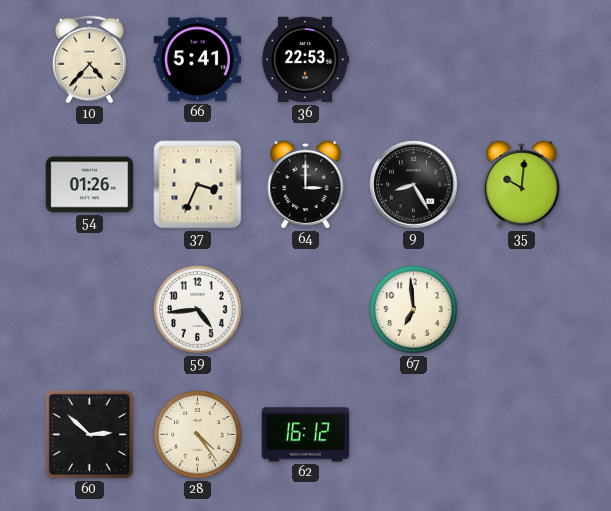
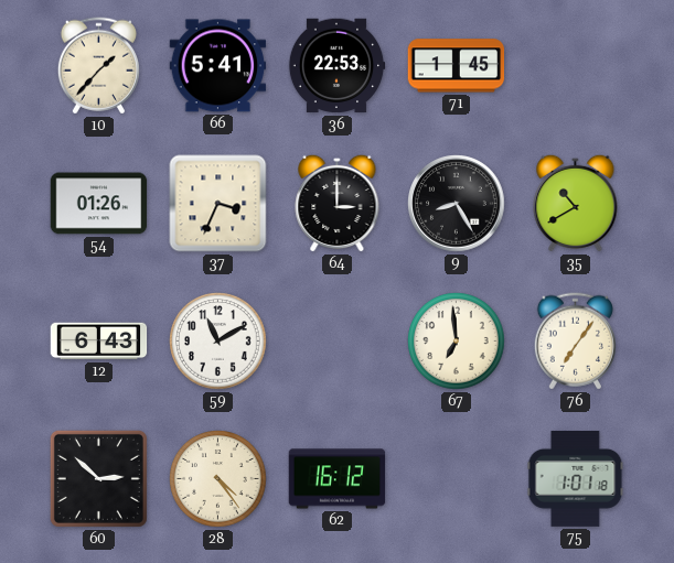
10: 4:37 -> 1:37
71: none -> 1:45
35: 10:01 -> 10:40
12: none -> 6:43
59: 4:44 -> 11:10
76: none -> 7:06
75: none -> 1:01
